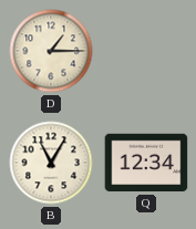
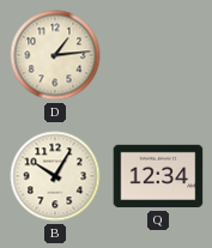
D: 1:15 -> 1:14
B: 11:05 -> 10:05
